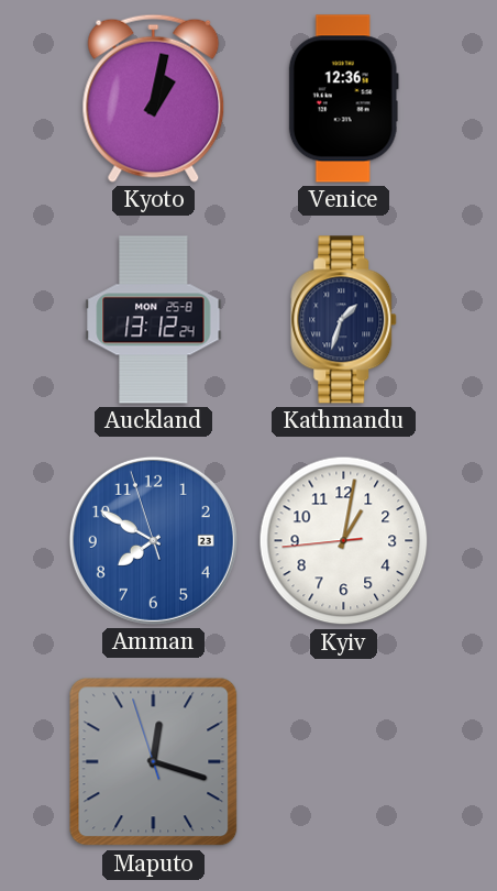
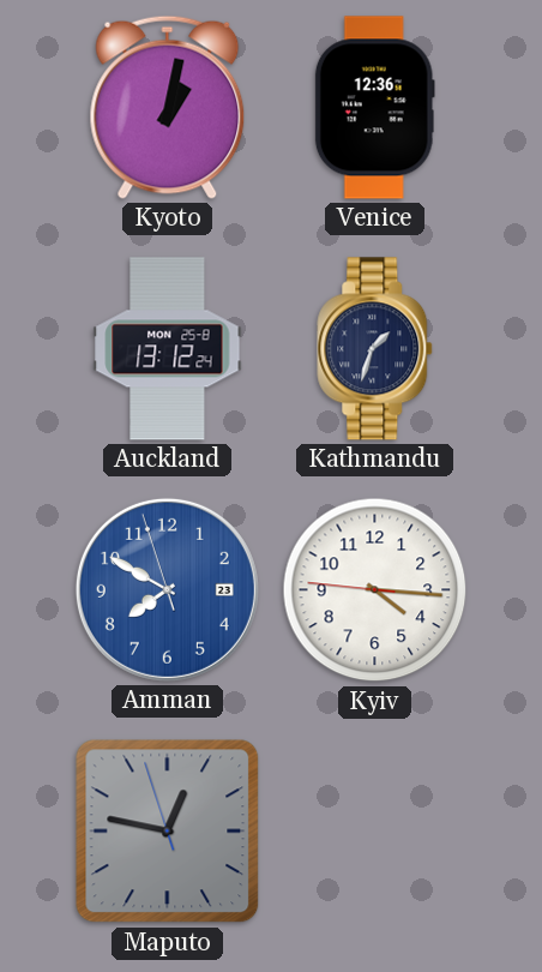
Kyiv: 1:01 -> 4:15
Maputo: 12:17 -> 12:46
